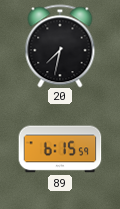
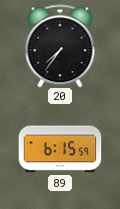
20: 7:32 -> 7:36
